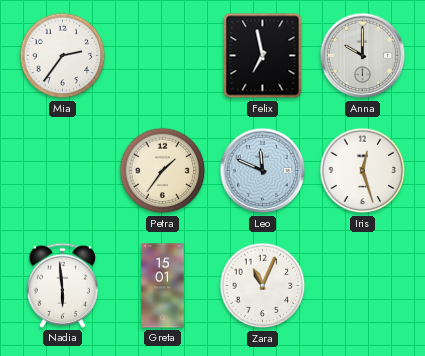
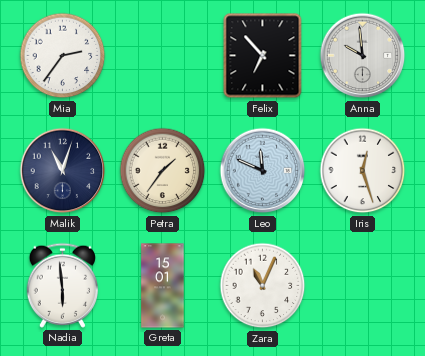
Felix: 6:58 -> 6:53
Anna: 10:00 -> 9:59
Malik: none -> 11:03
